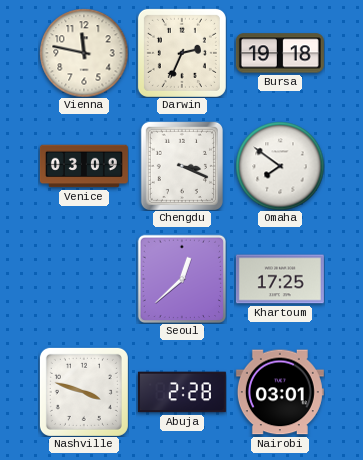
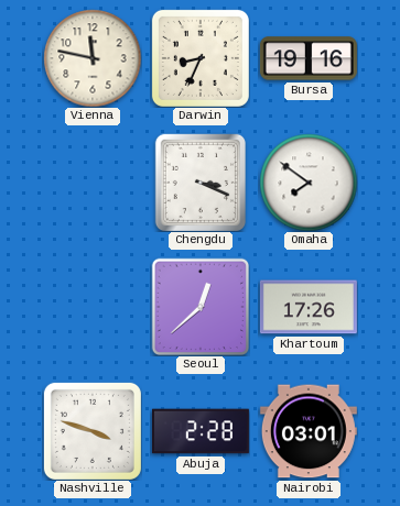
Darwin: 2:34 -> 8:34
Bursa: 19:18 -> 19:16
Venice: 03:09 -> none
Khartoum: 17:25 -> 17:26
